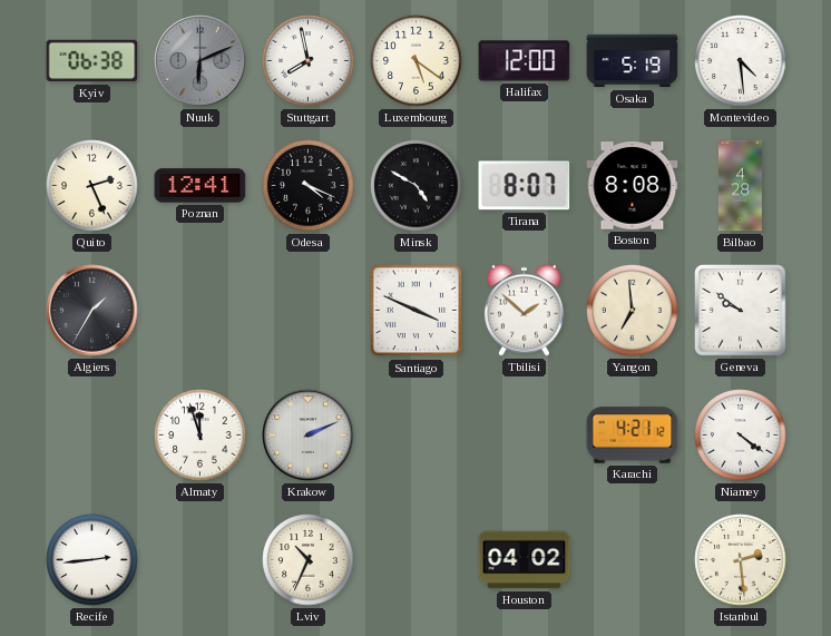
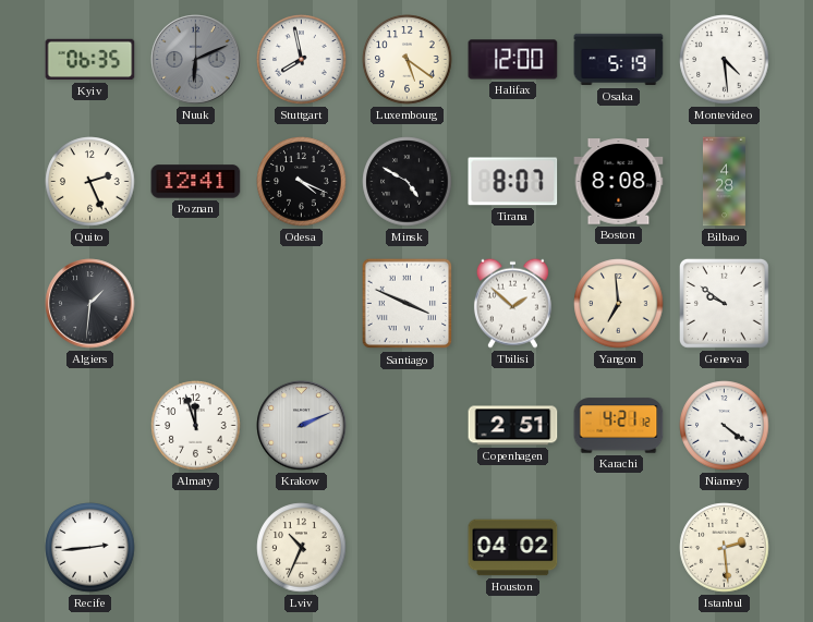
Kyiv: 06:38 -> 06:35
Algiers: 1:35 -> 1:31
Copenhagen: none -> 2:51
